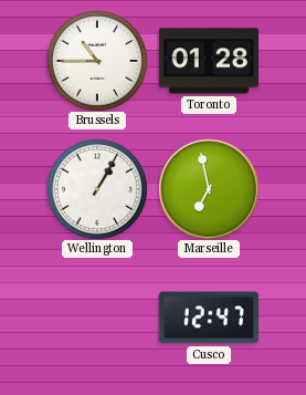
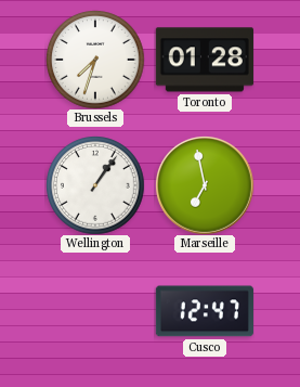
Brussels: 10:45 -> 7:33
Wellington: 1:05 -> 1:06
